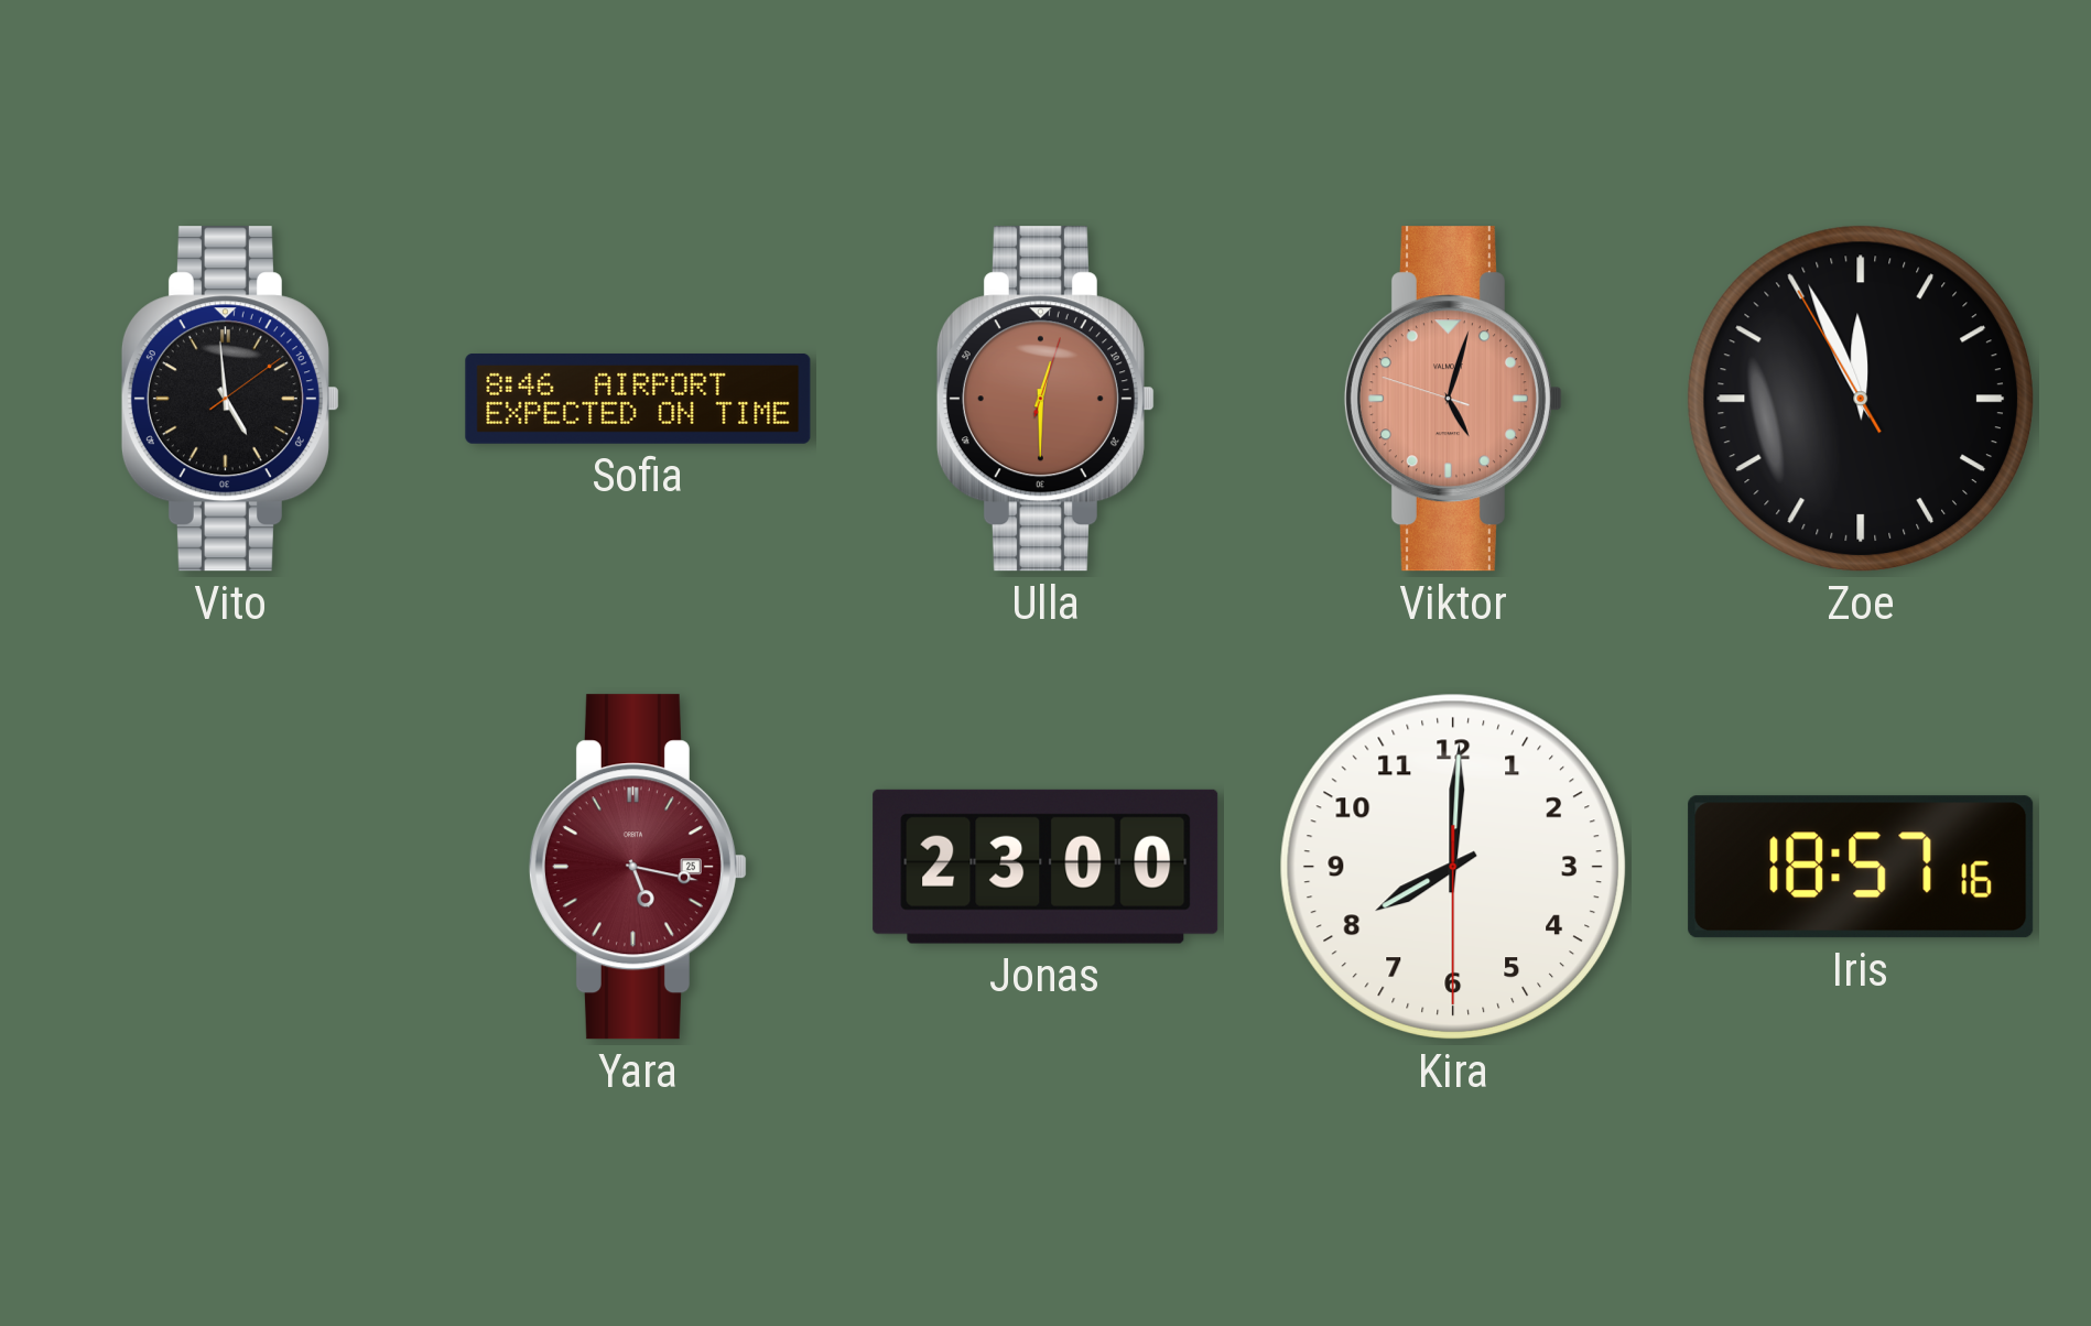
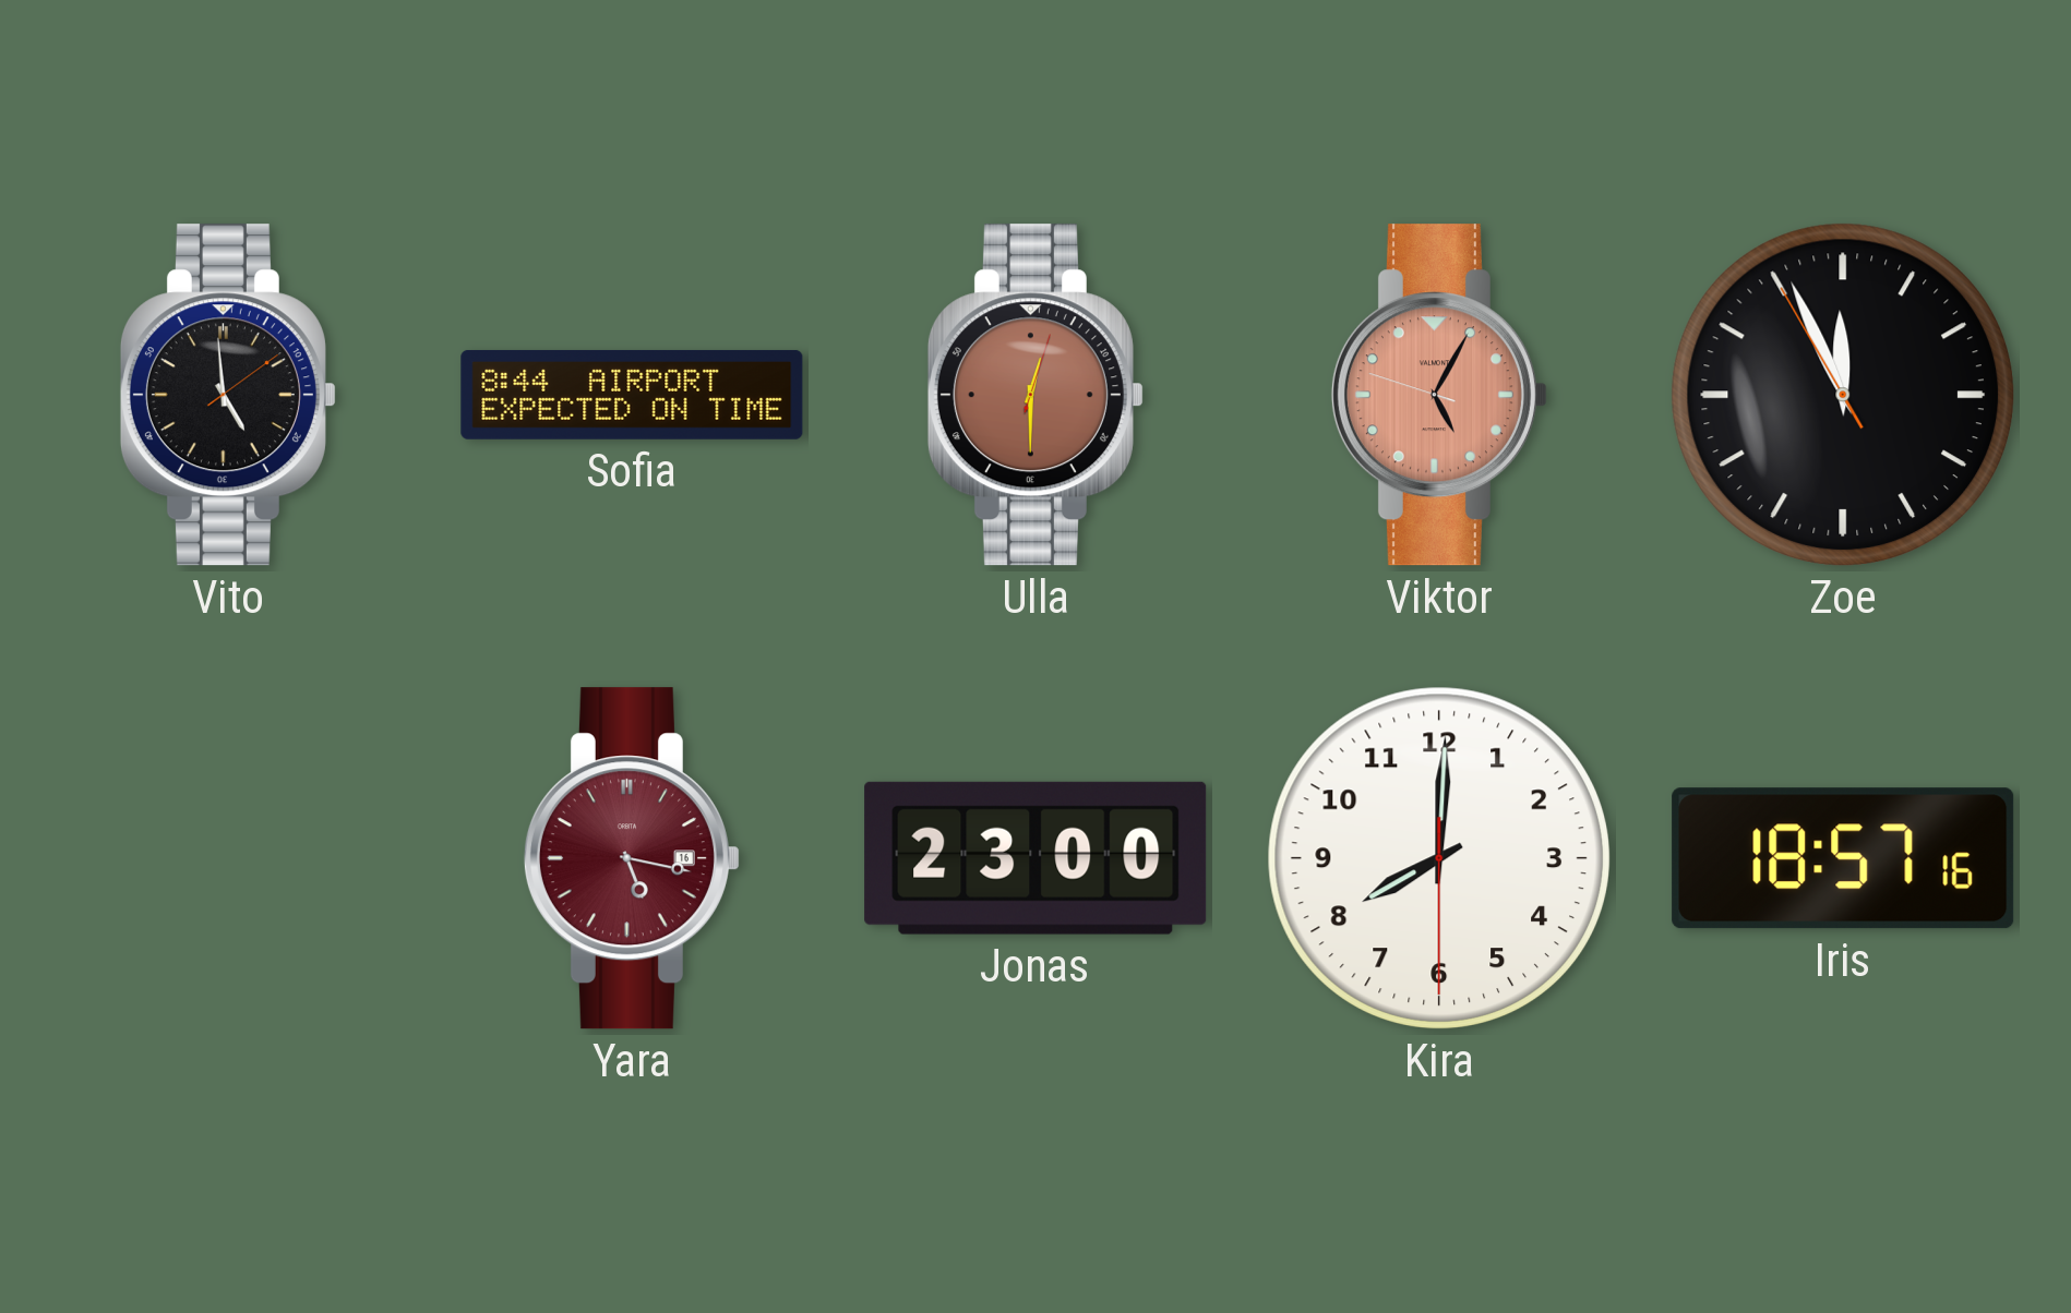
Sofia: 8:46 -> 8:44
Viktor: 5:02 -> 5:04
Yara date: 25 -> 16
